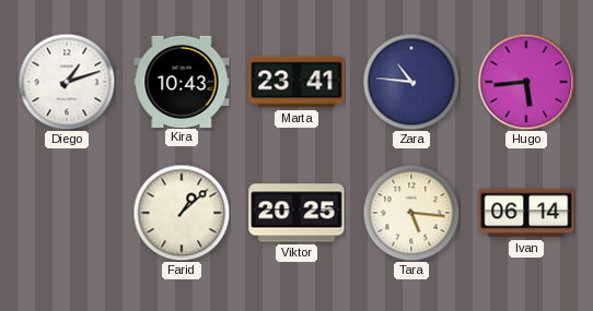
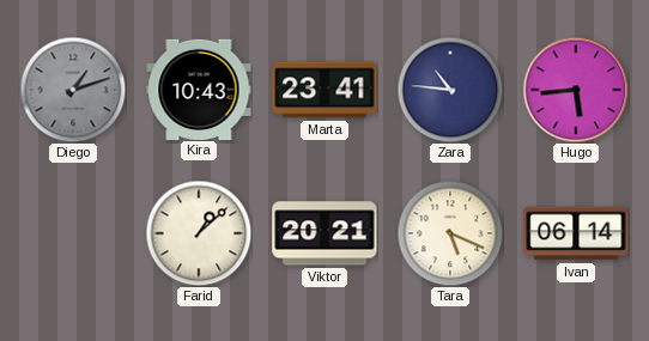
Diego dial: white -> grey
Viktor: 20:25 -> 20:21
Tara: 5:16 -> 5:19
